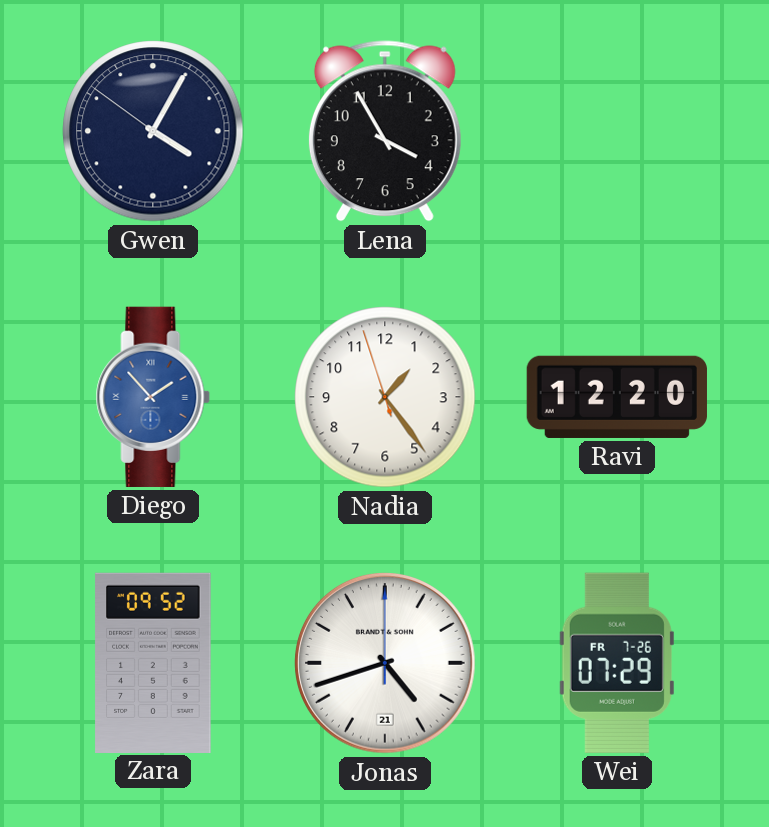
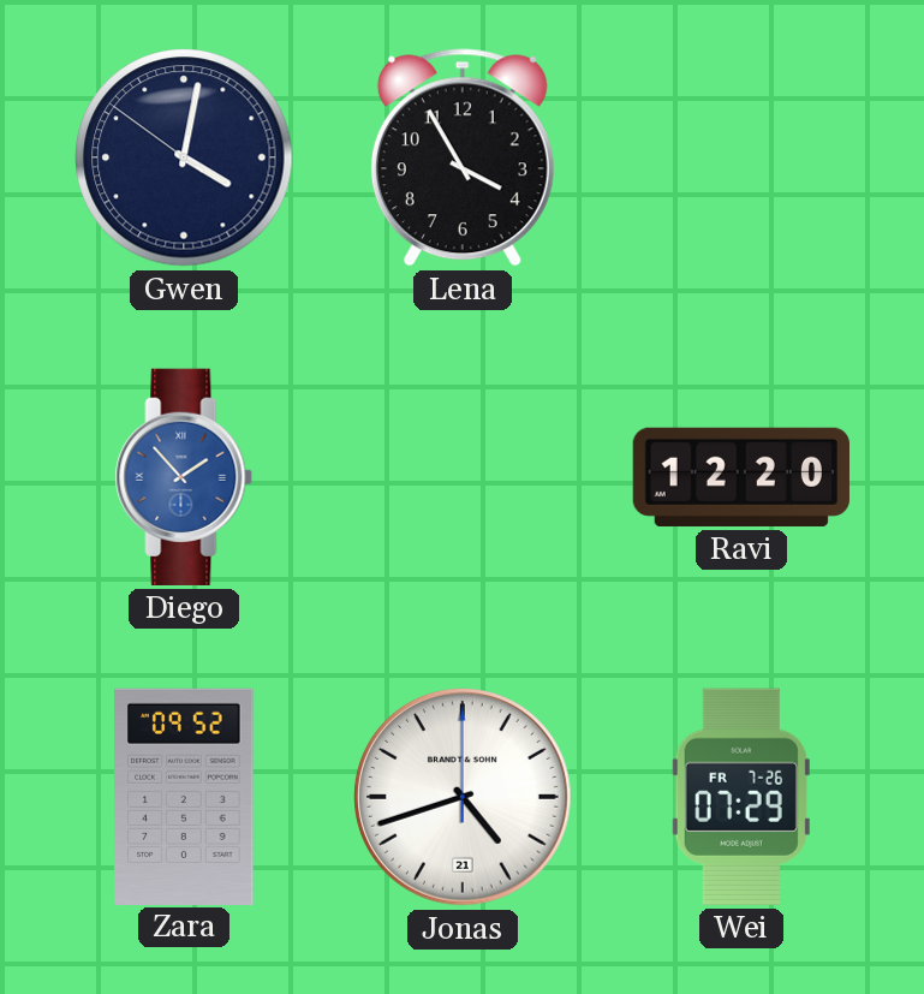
Gwen: 4:04 -> 4:01
Nadia: 1:23 -> none
